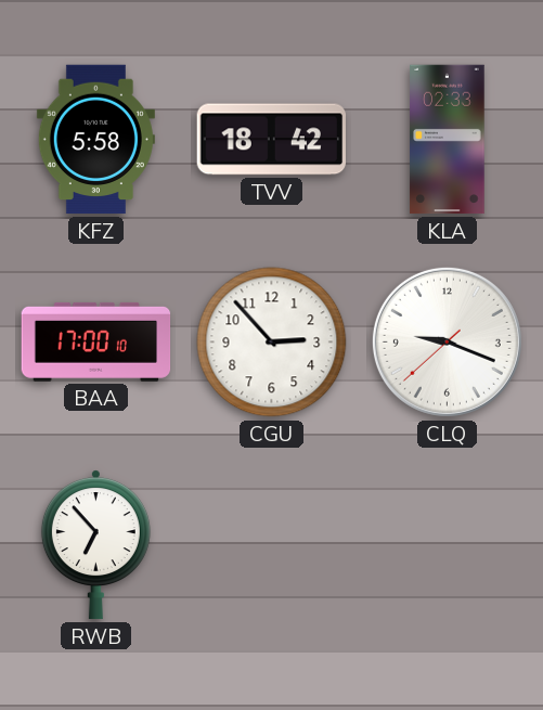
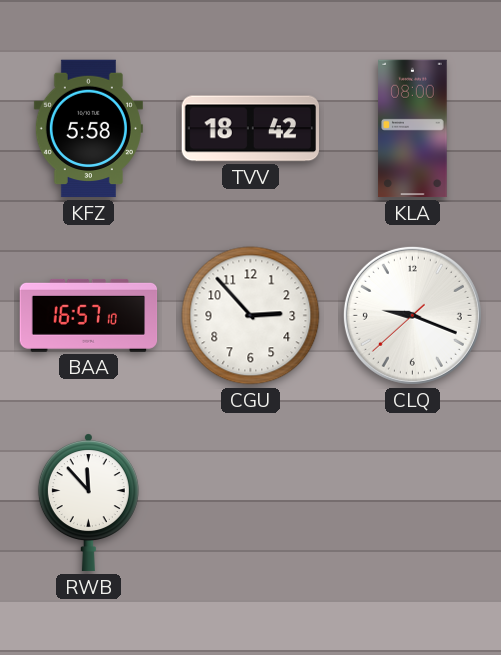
KLA: 02:33 -> 08:00
BAA: 17:00 -> 16:57
RWB: 6:53 -> 11:53
